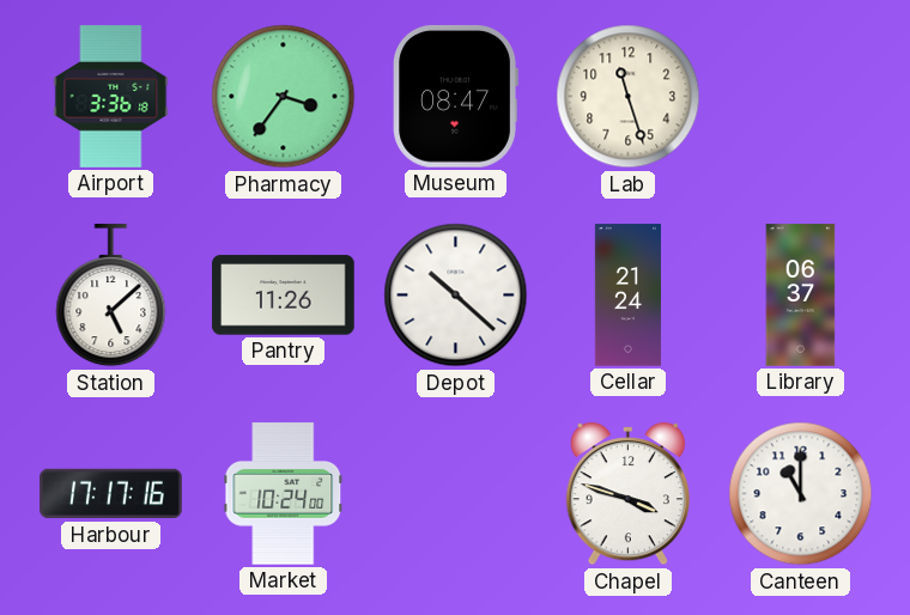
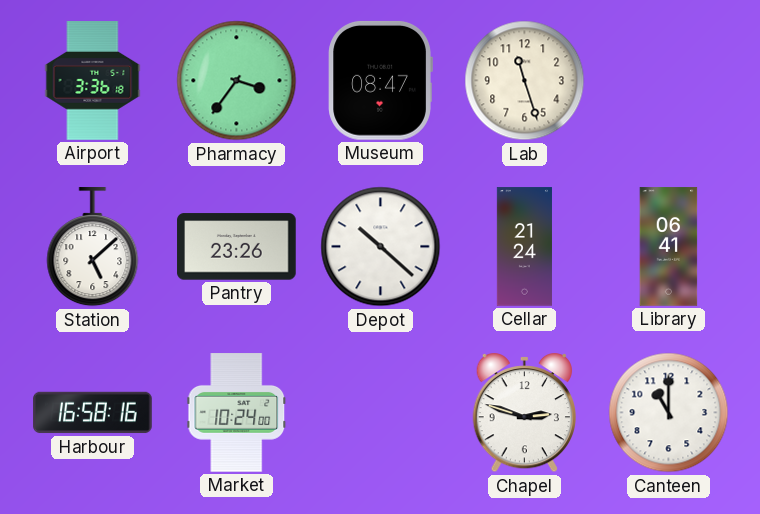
Pantry: 11:26 -> 23:26
Library: 06:37 -> 06:41
Harbour: 17:17 -> 16:58
Chapel: 3:48 -> 2:48
